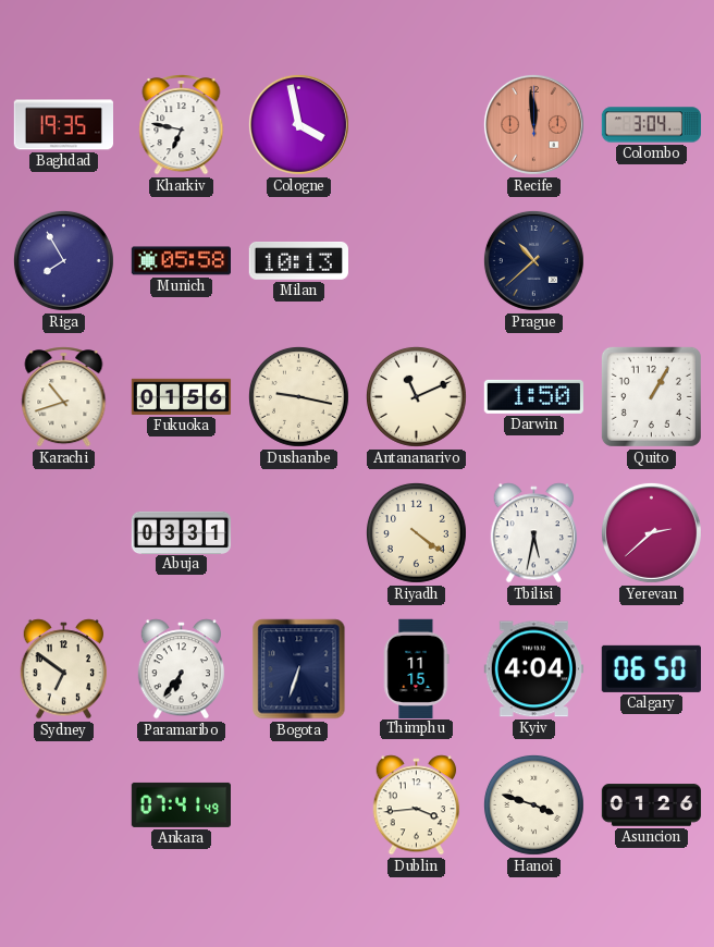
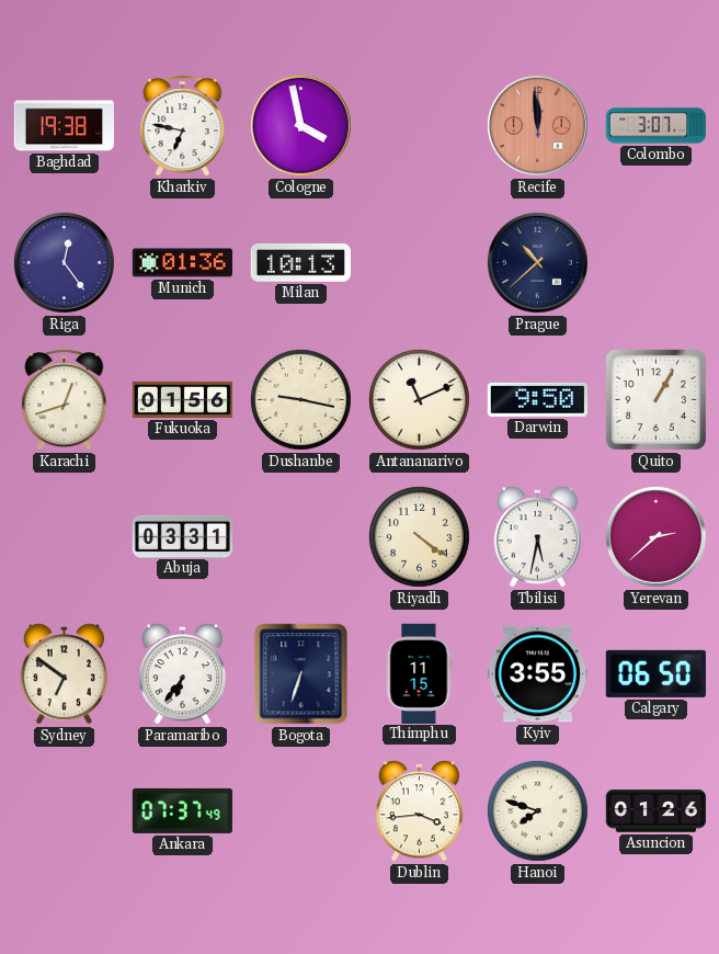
Baghdad: 19:35 -> 19:38
Colombo: 3:04 -> 3:07
Riga: 7:55 -> 12:24
Munich: 05:58 -> 01:36
Karachi: 10:42 -> 12:42
Darwin: 1:50 -> 9:50
Kyiv: 4:04 -> 3:55
Ankara: 07:41 -> 07:37
Hanoi: 3:48 -> 7:48
